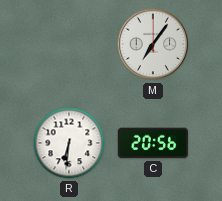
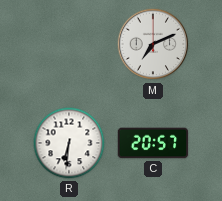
M: 7:06 -> 7:11
C: 20:56 -> 20:57
